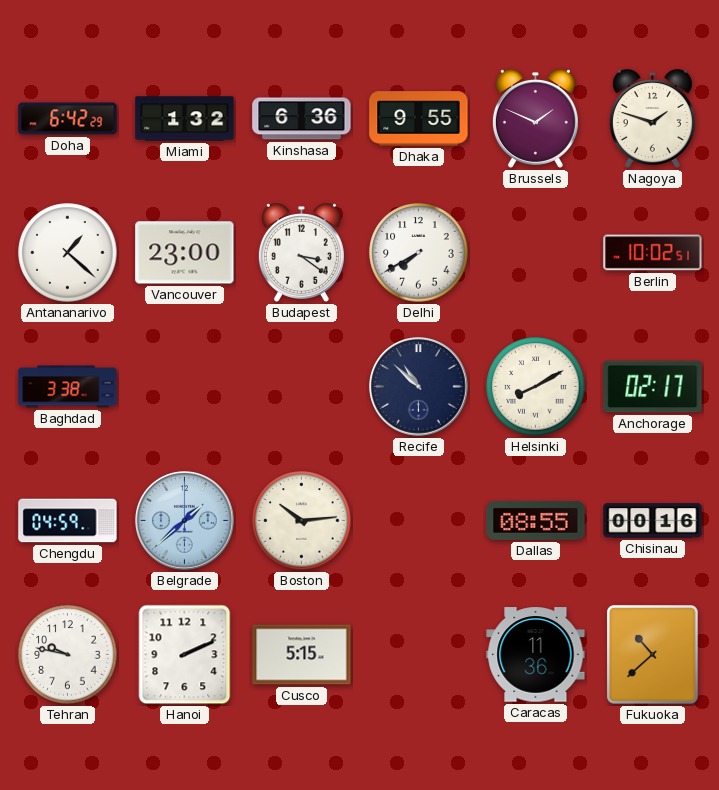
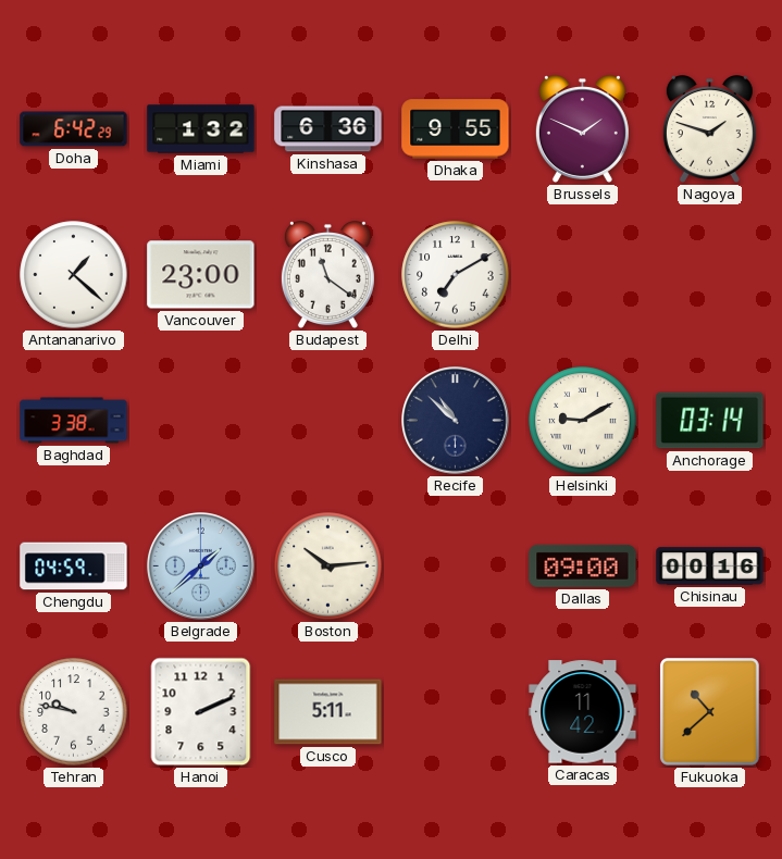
Budapest: 3:21 -> 11:21
Delhi: 7:40 -> 7:10
Berlin: 10:02 -> none
Helsinki: 8:10 -> 9:10
Anchorage: 02:17 -> 03:14
Dallas: 08:55 -> 09:00
Cusco: 5:15 -> 5:11
Caracas: 11:36 -> 11:42
